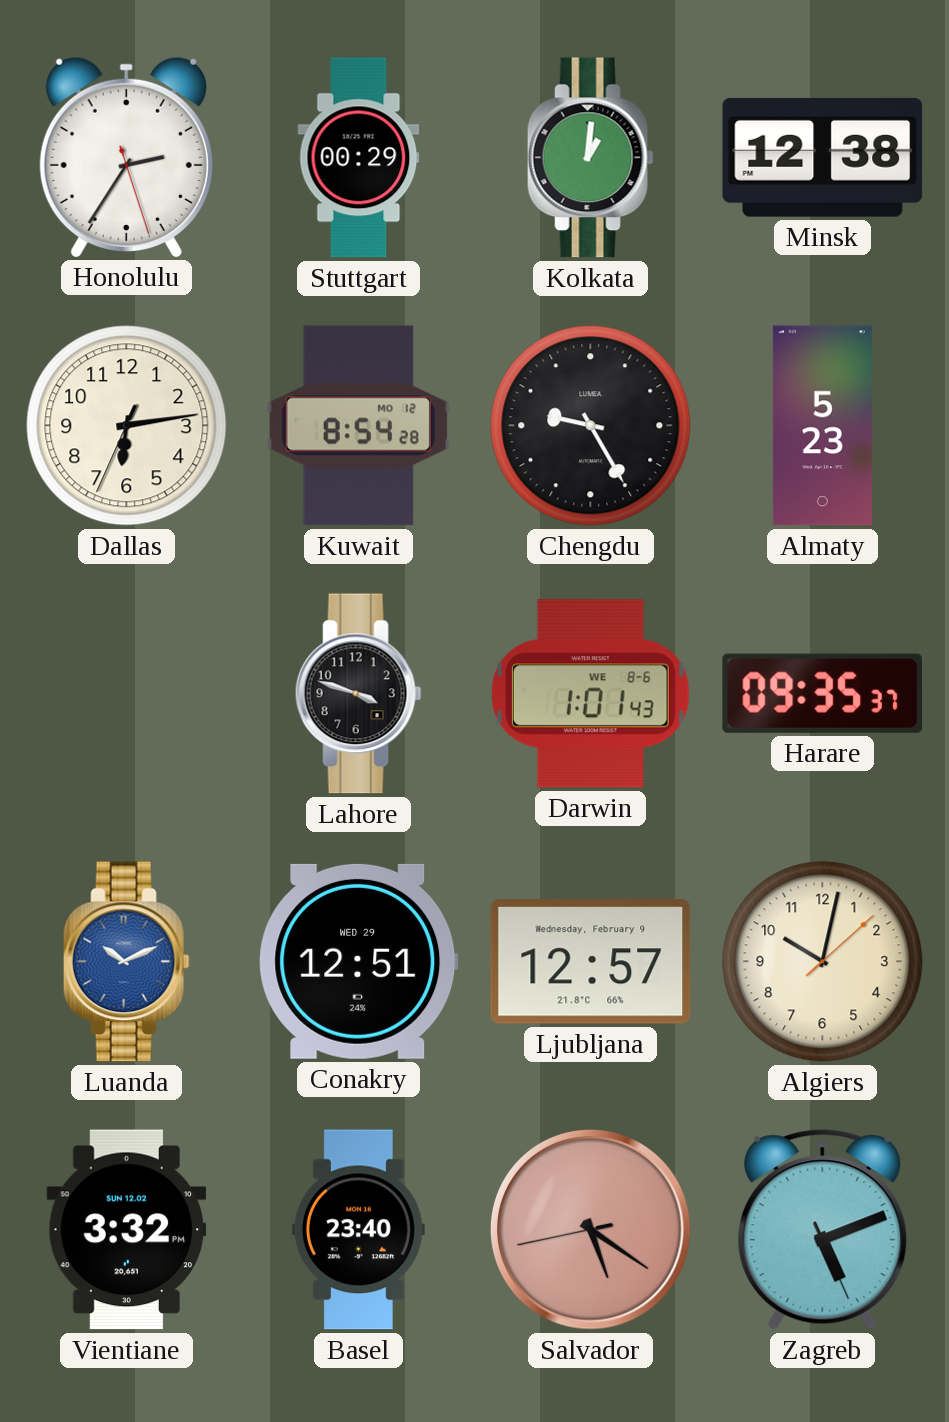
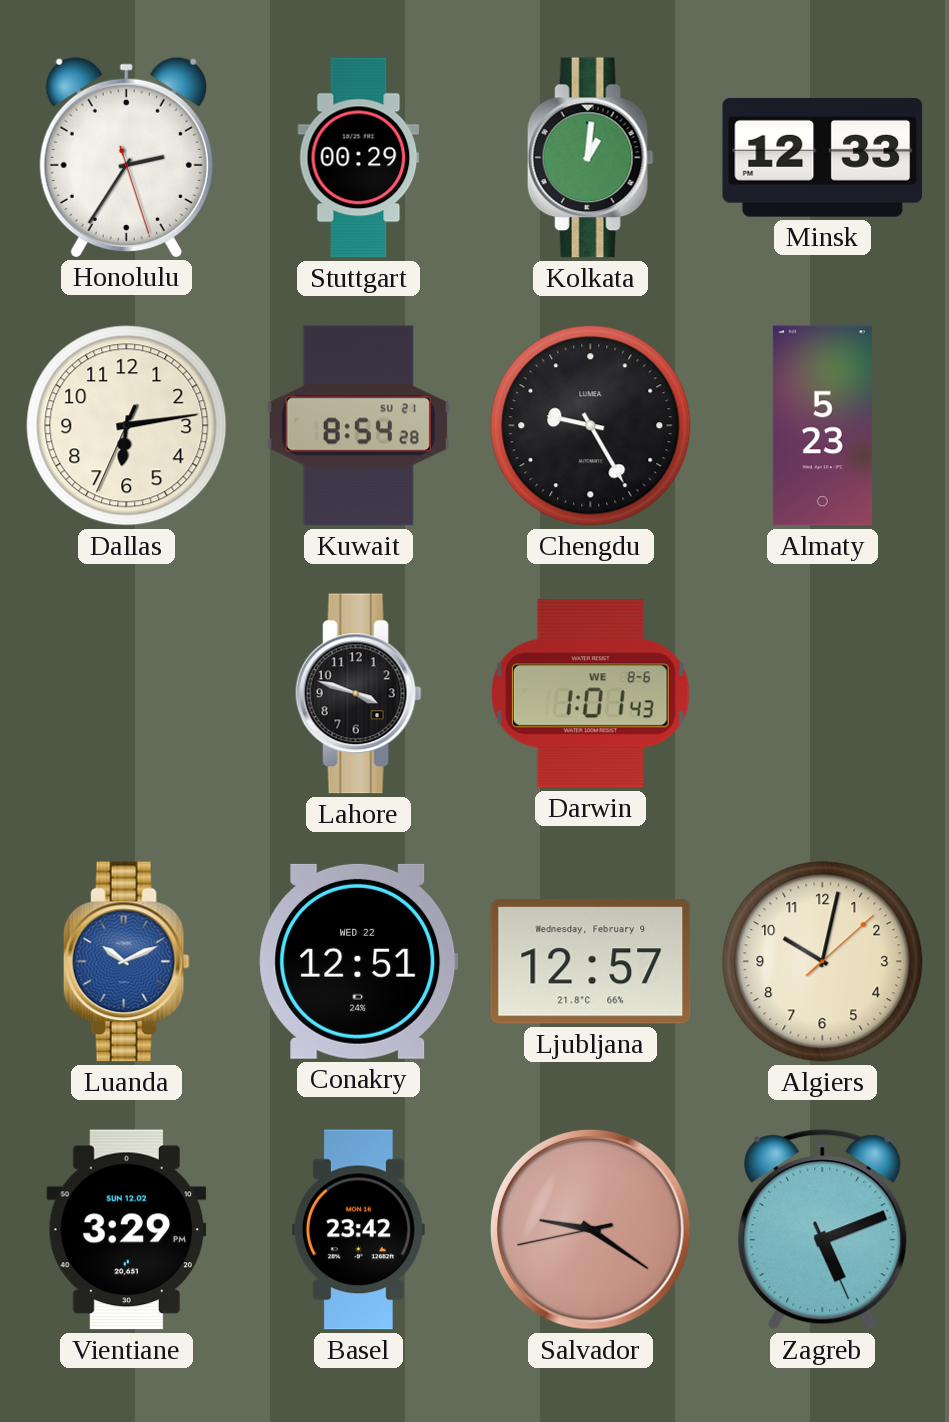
Minsk: 12:38 -> 12:33
Kuwait date: MO 12 -> SU 21
Harare: 09:35 -> none
Conakry date: WED 29 -> WED 22
Vientiane: 3:32 -> 3:29
Basel: 23:40 -> 23:42
Salvador: 5:20 -> 9:20
